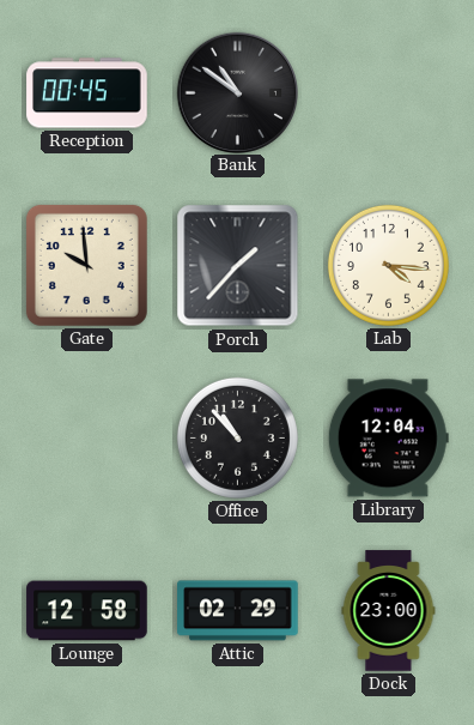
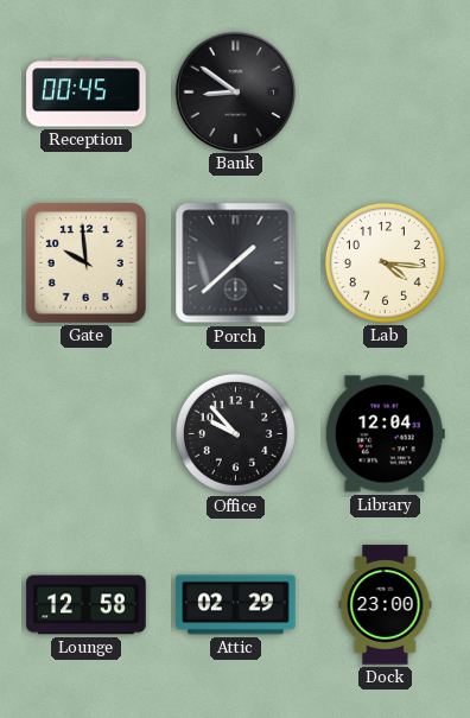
Bank: 10:51 -> 8:51
Porch: 1:37 -> 1:38
Office: 10:53 -> 9:53
